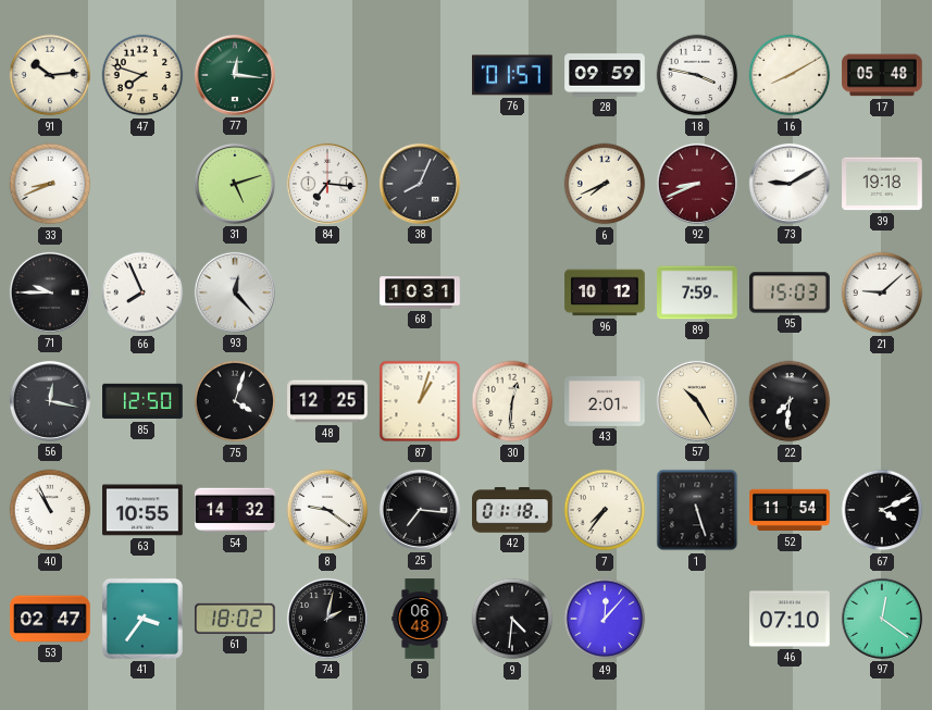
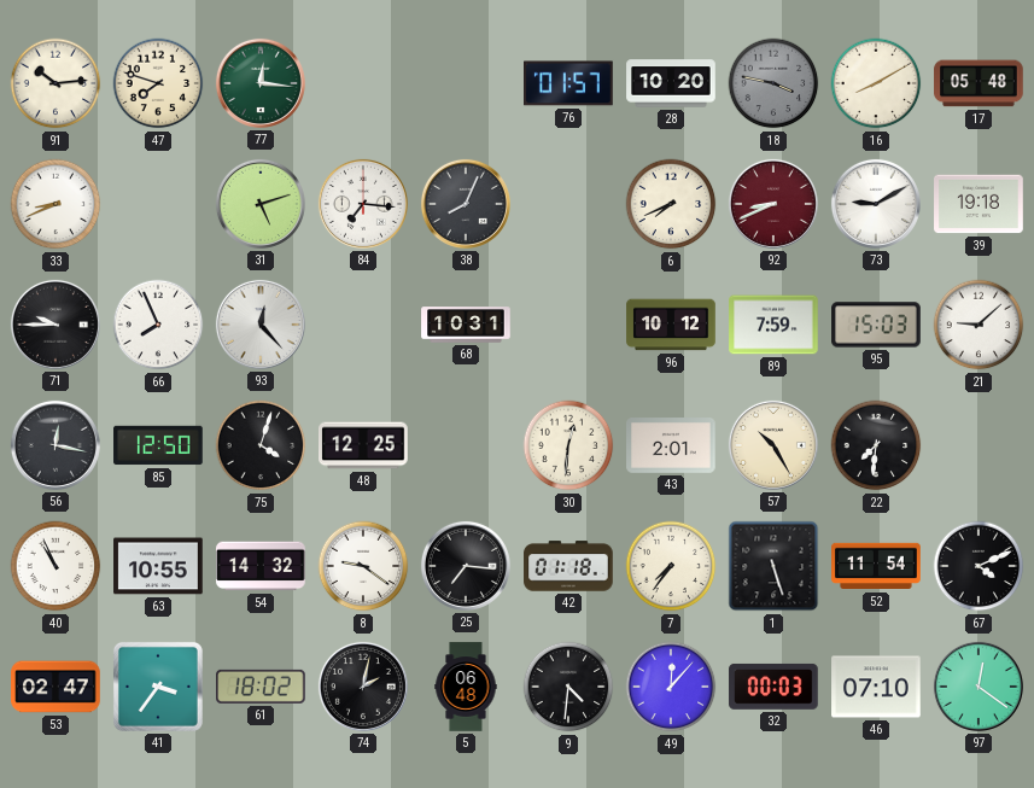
28: 09:59 -> 10:20
18 dial: white -> grey
87: 1:03 -> none
32: none -> 00:03
